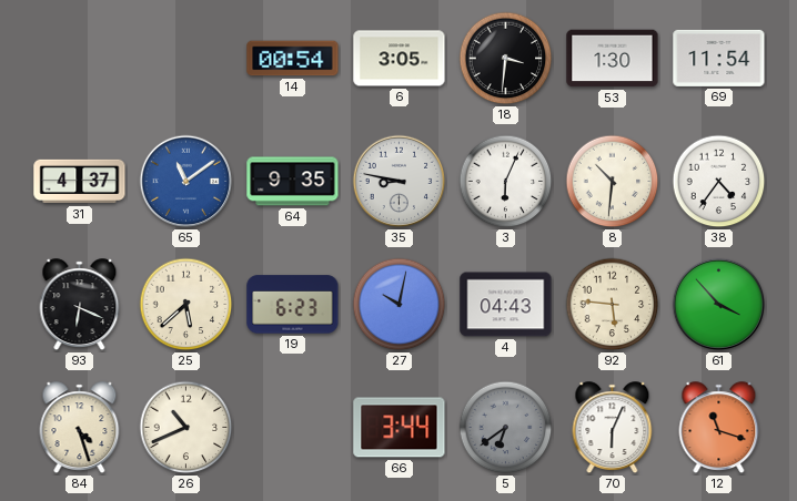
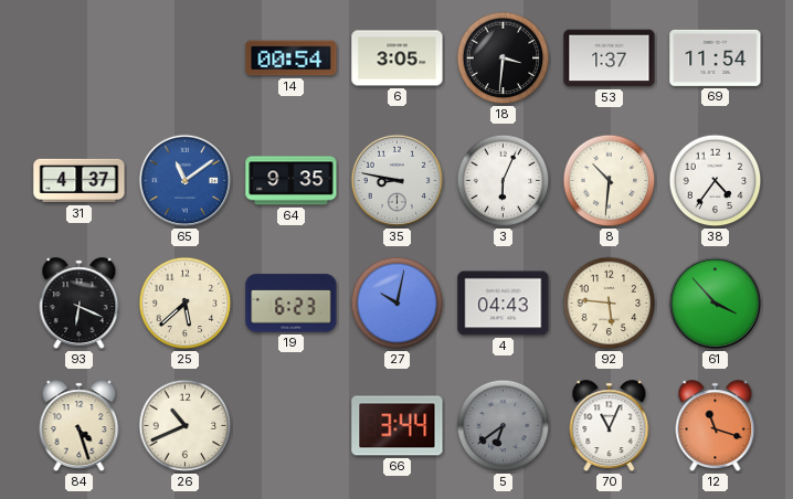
53: 1:30 -> 1:37
70: 6:04 -> 11:04
